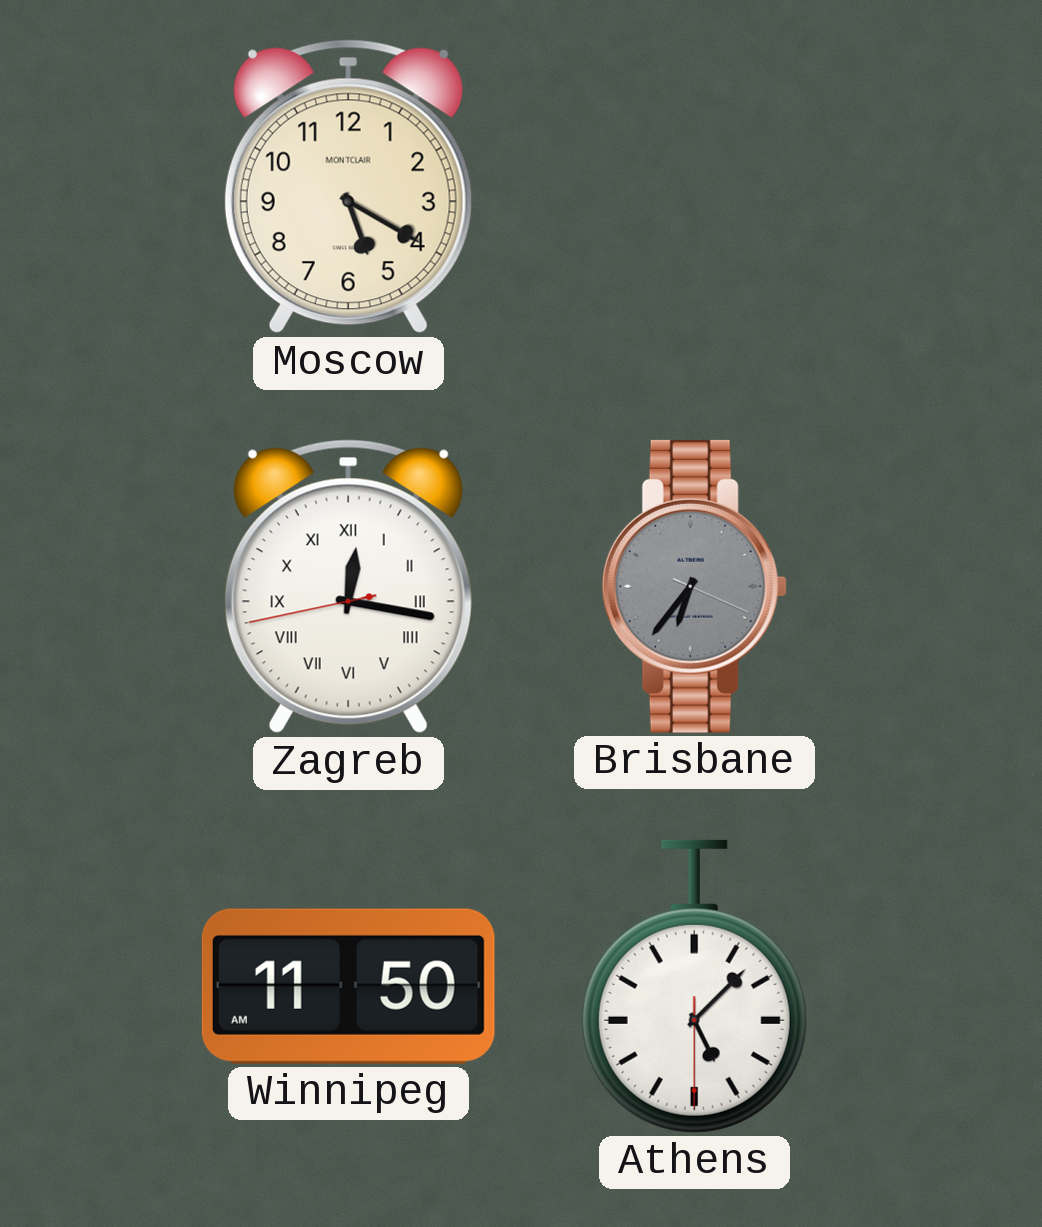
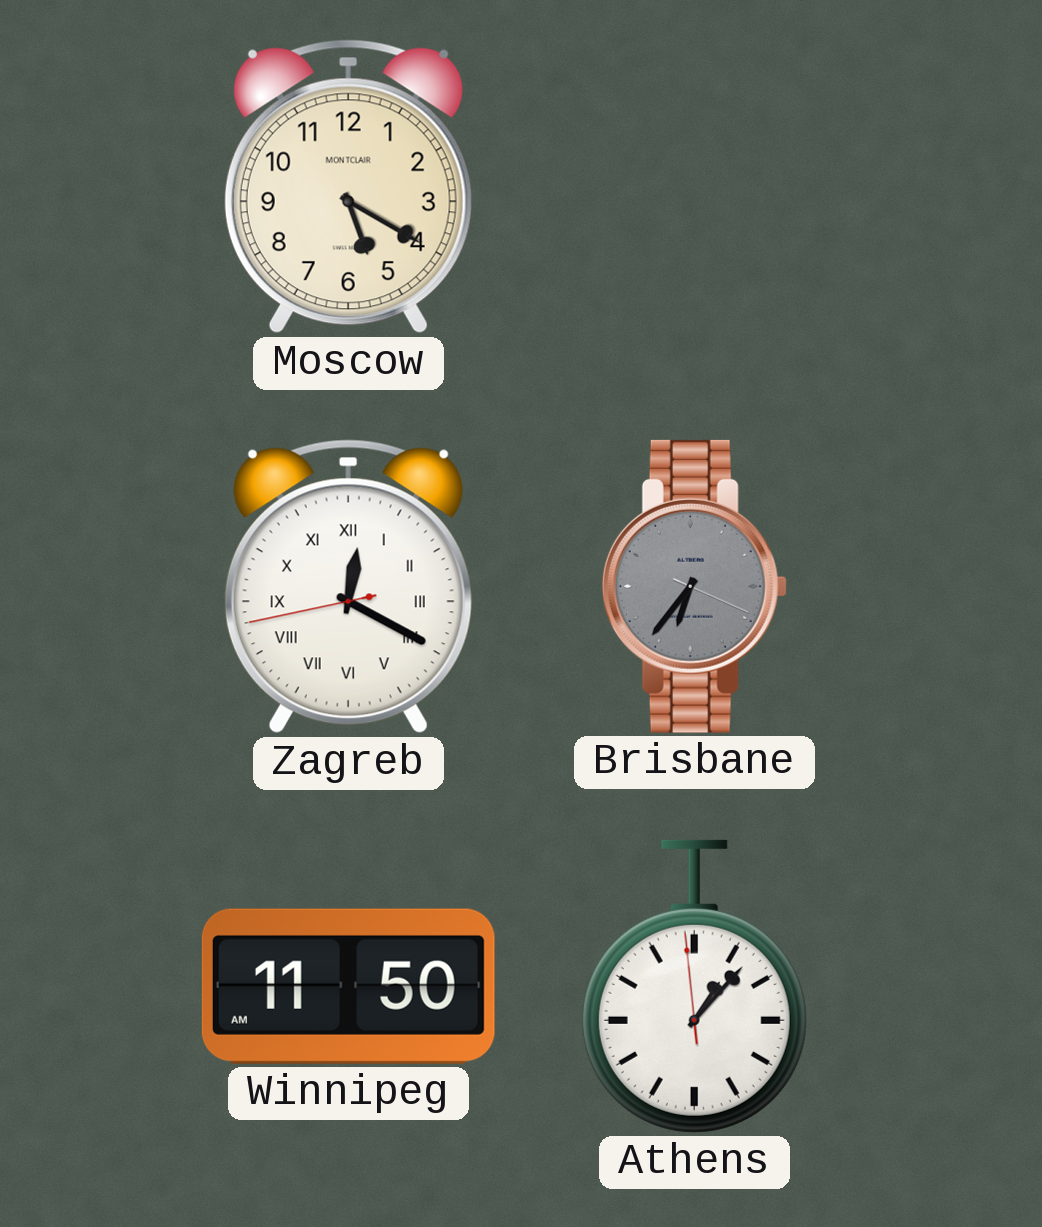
Zagreb: 12:16 -> 12:19
Athens: 5:07 -> 1:06
